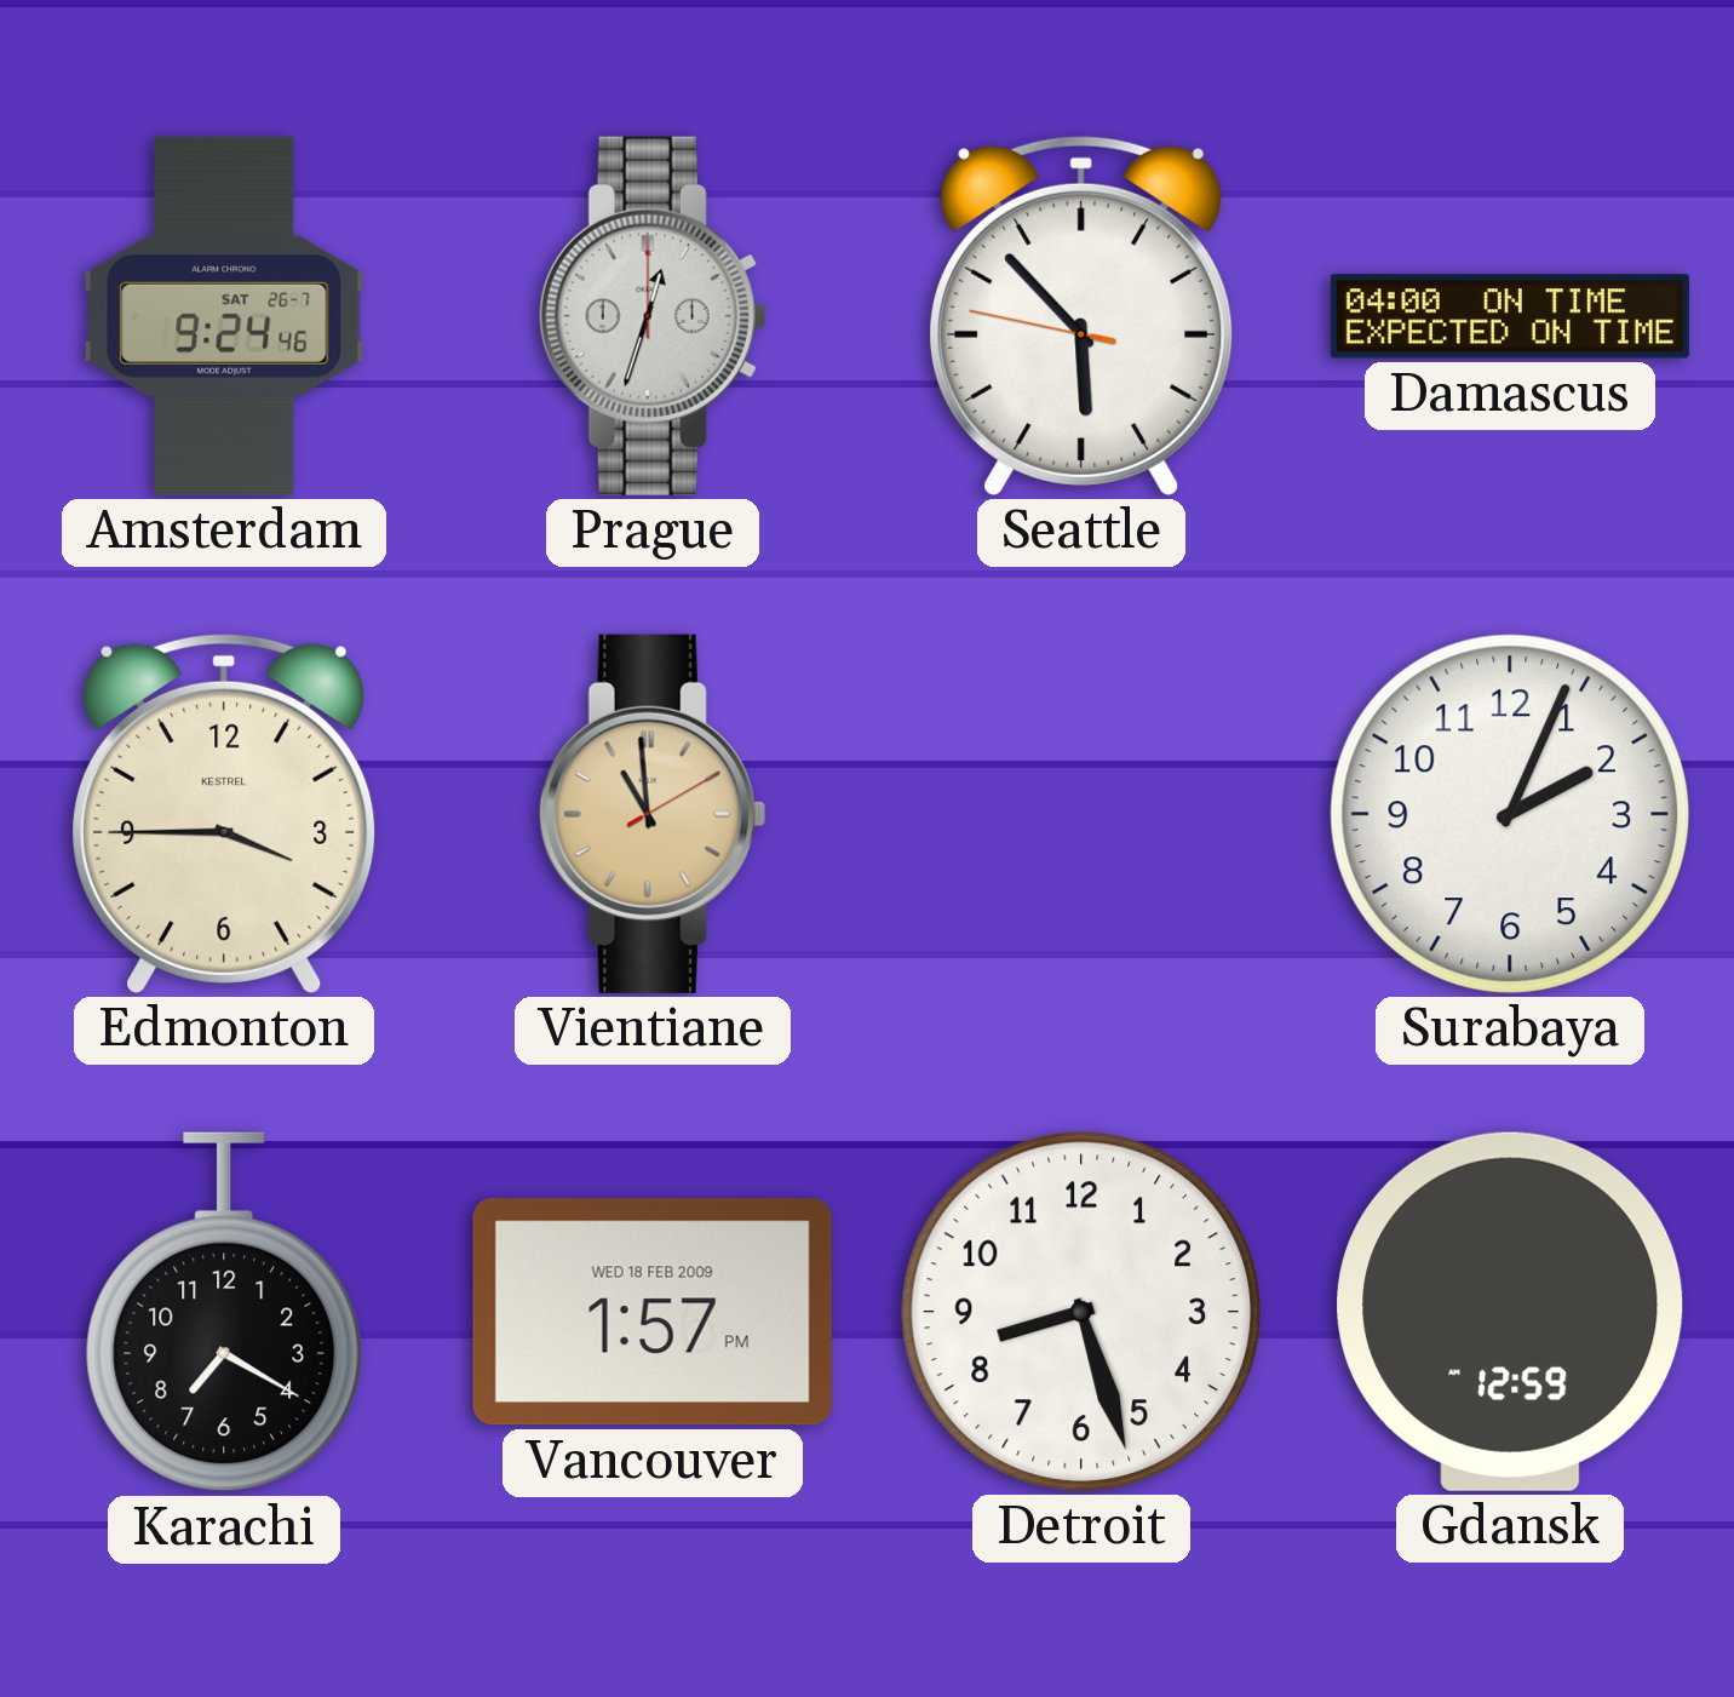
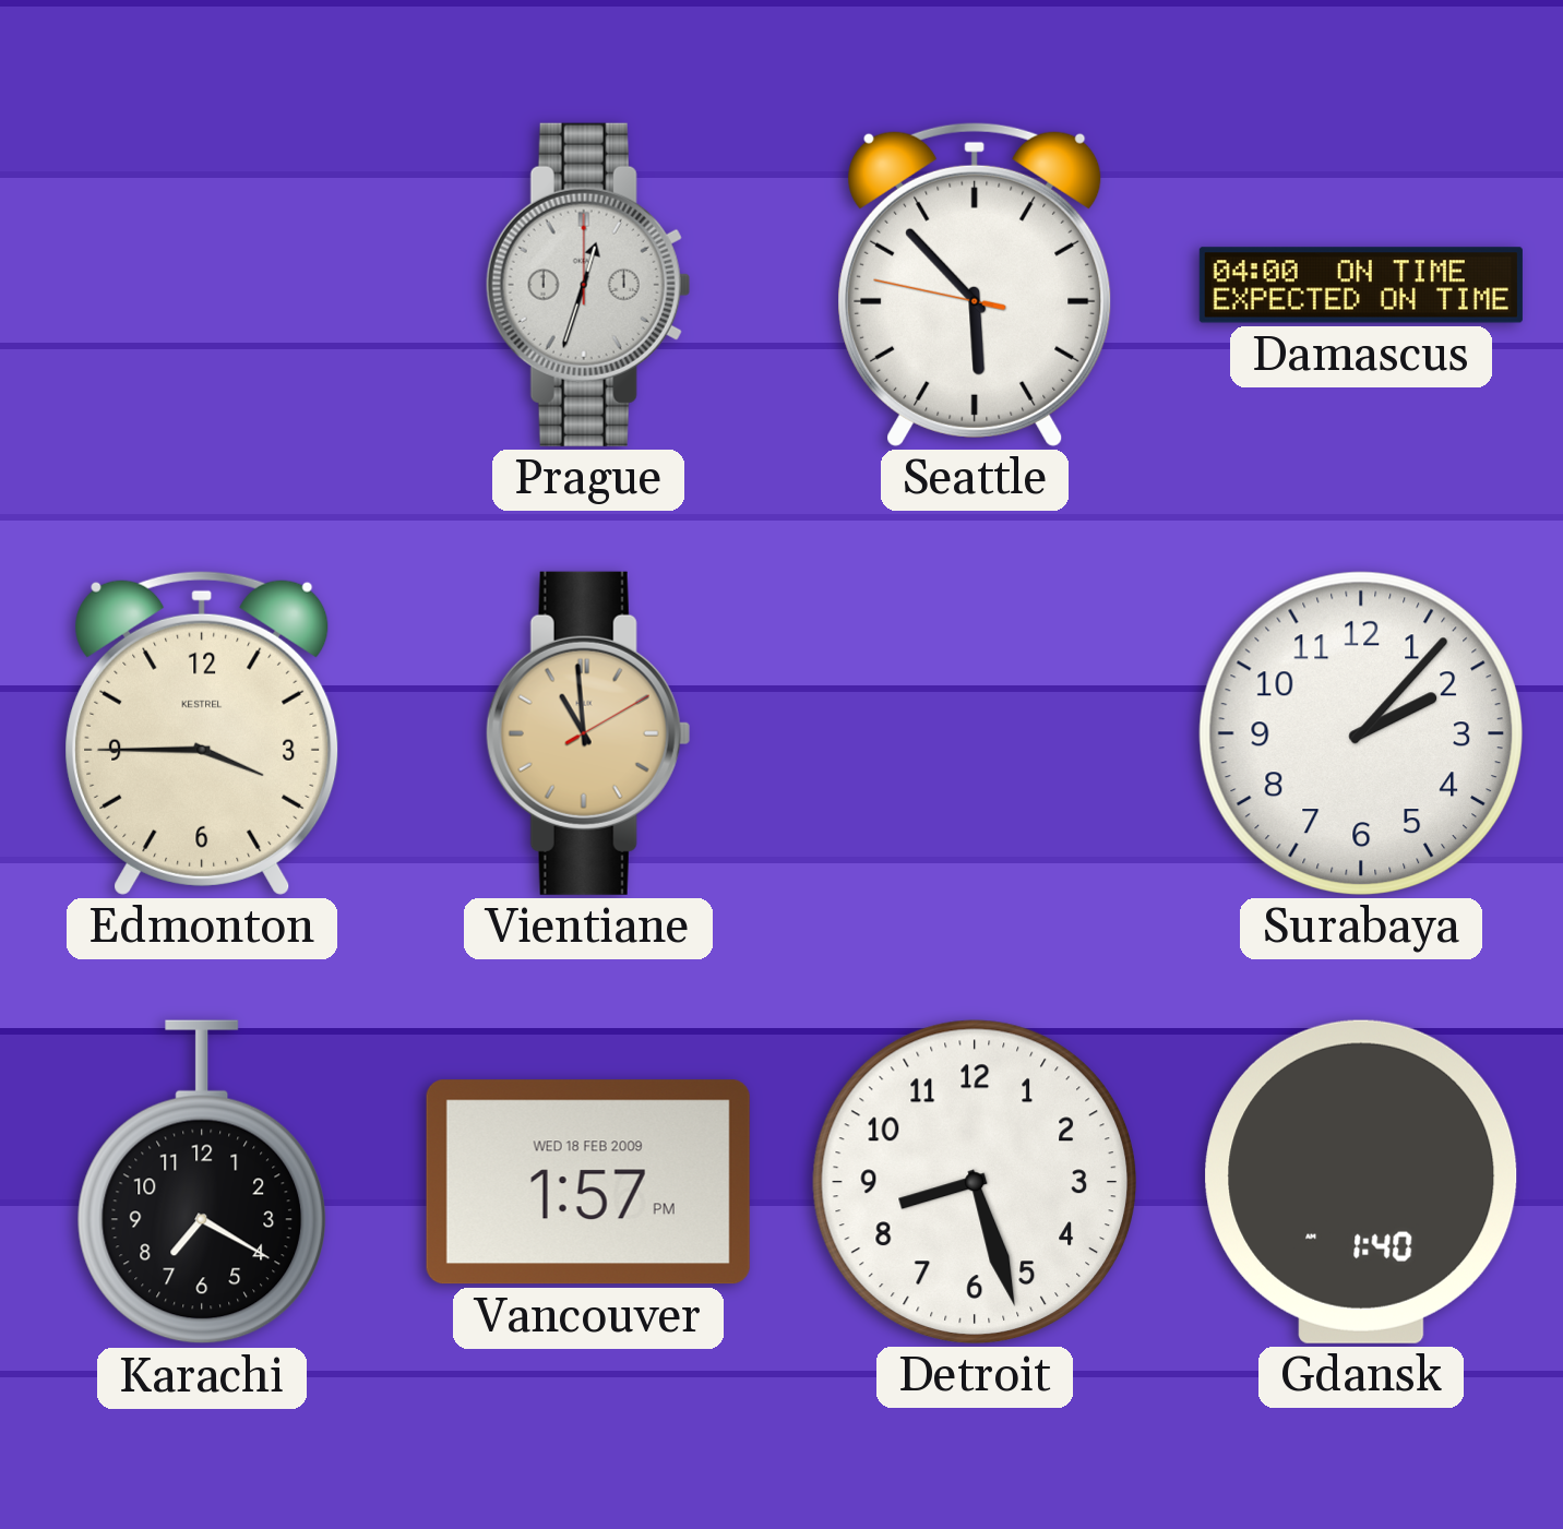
Amsterdam: 9:24 -> none
Surabaya: 2:04 -> 2:07
Gdansk: 12:59 -> 1:40
